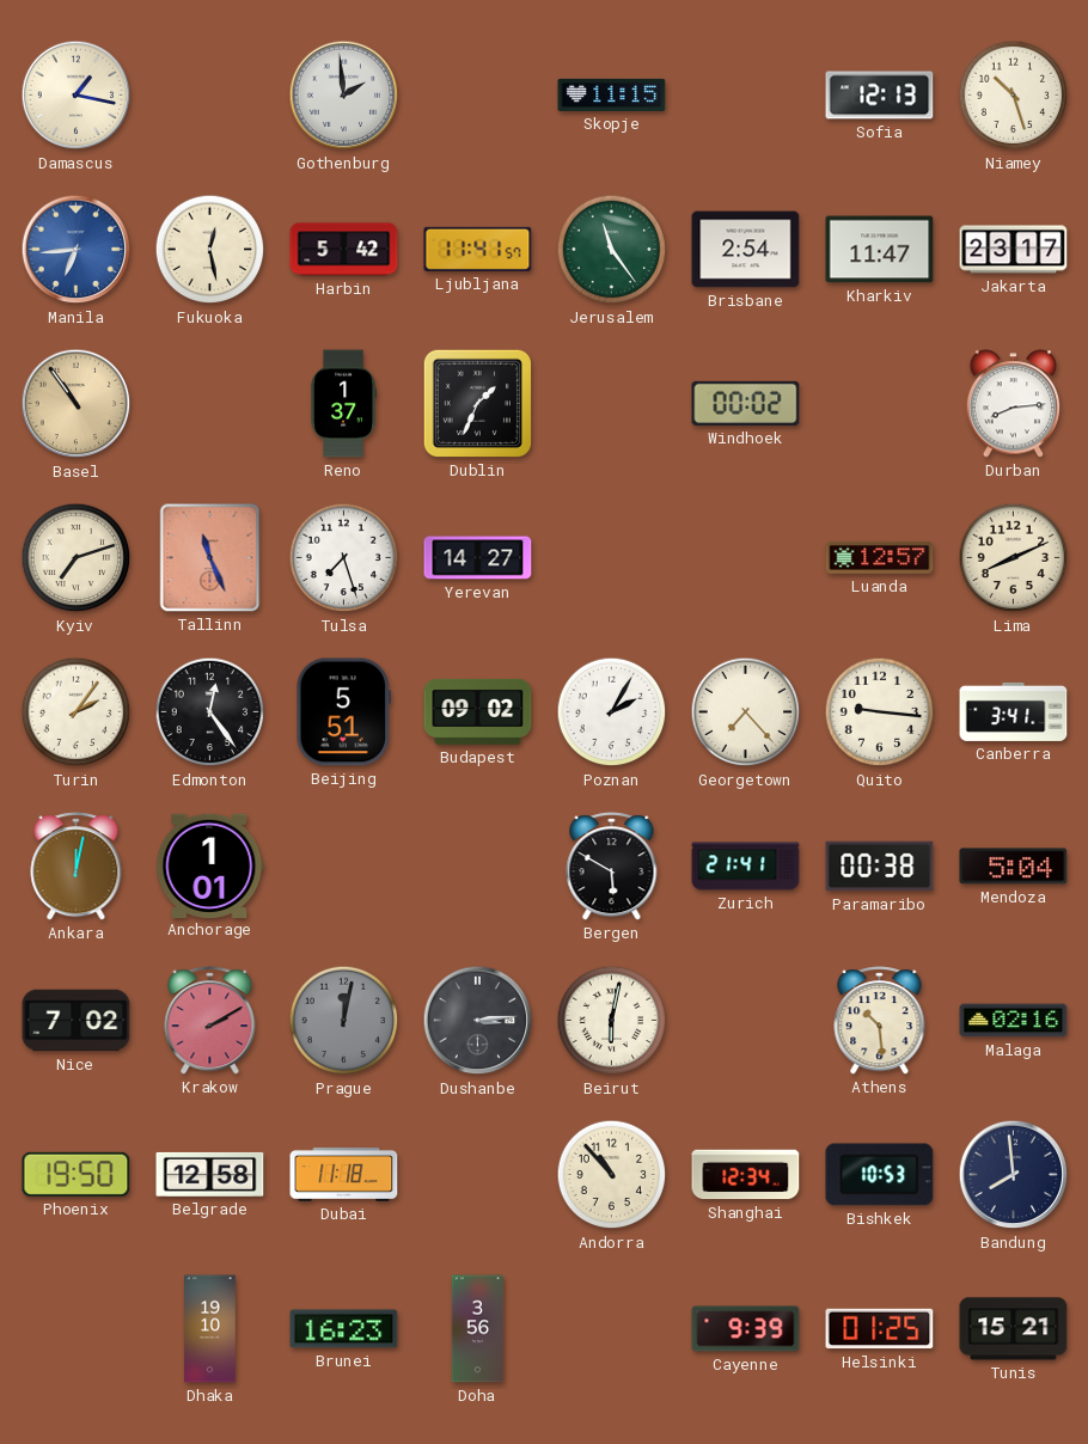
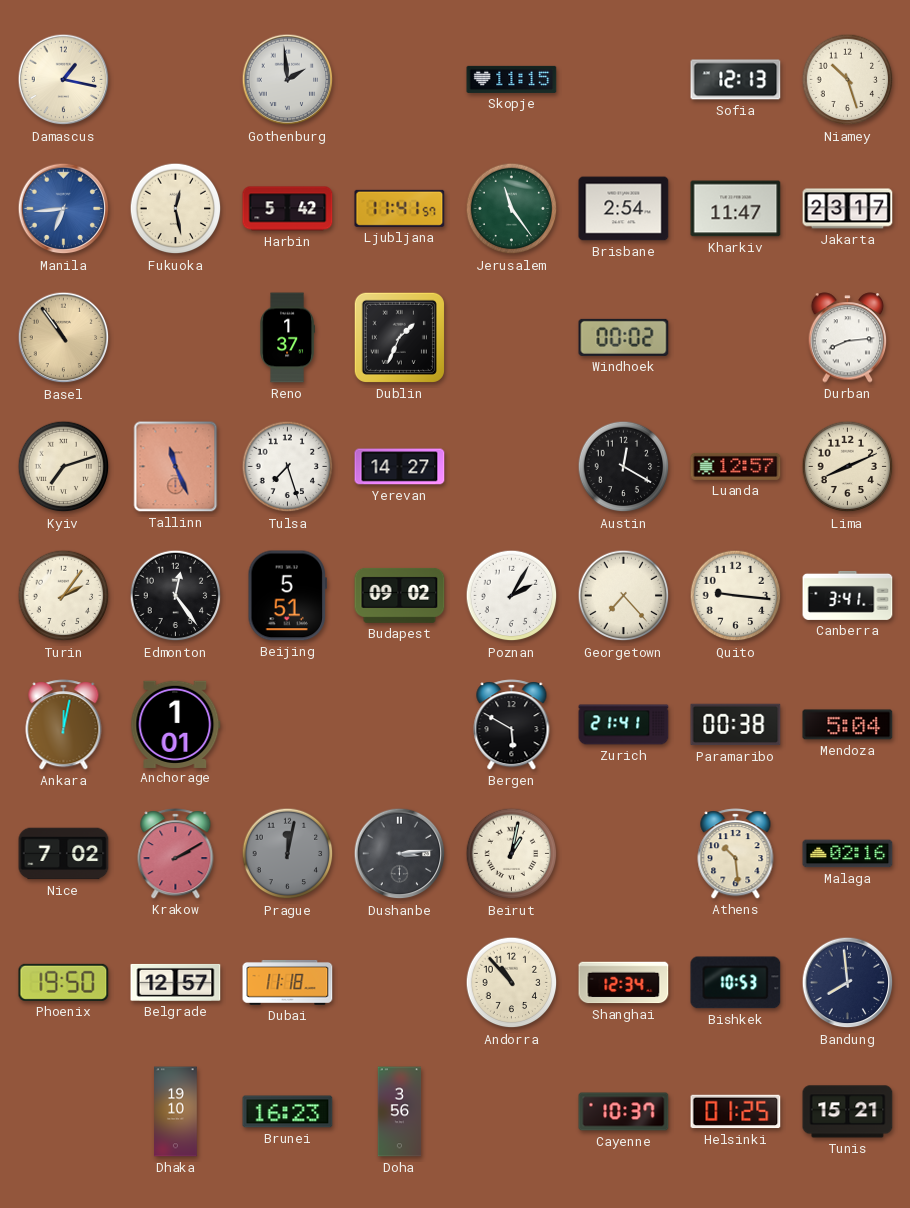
Austin: none -> 12:20
Beirut: 6:02 -> 1:02
Belgrade: 12:58 -> 12:57
Cayenne: 9:39 -> 10:37
